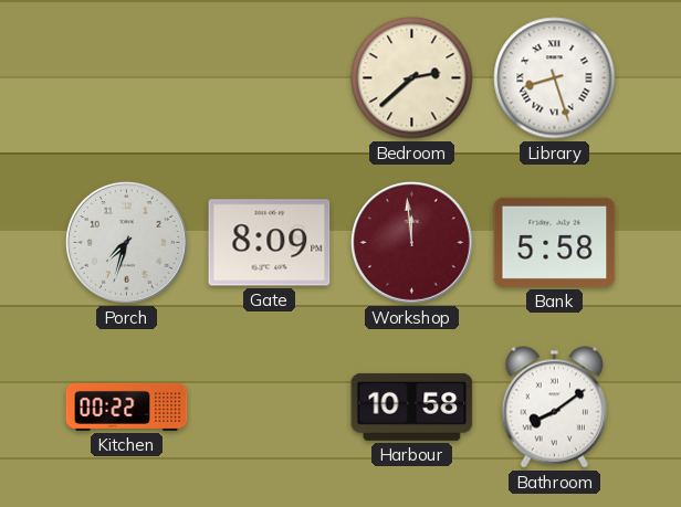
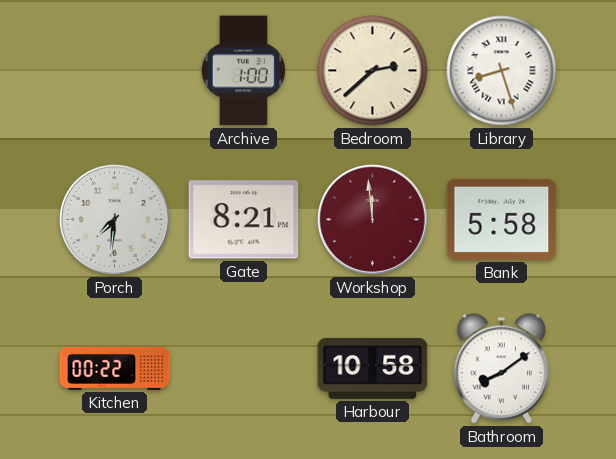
Archive: none -> 1:00
Porch: 7:33 -> 7:31
Gate: 8:09 -> 8:21
